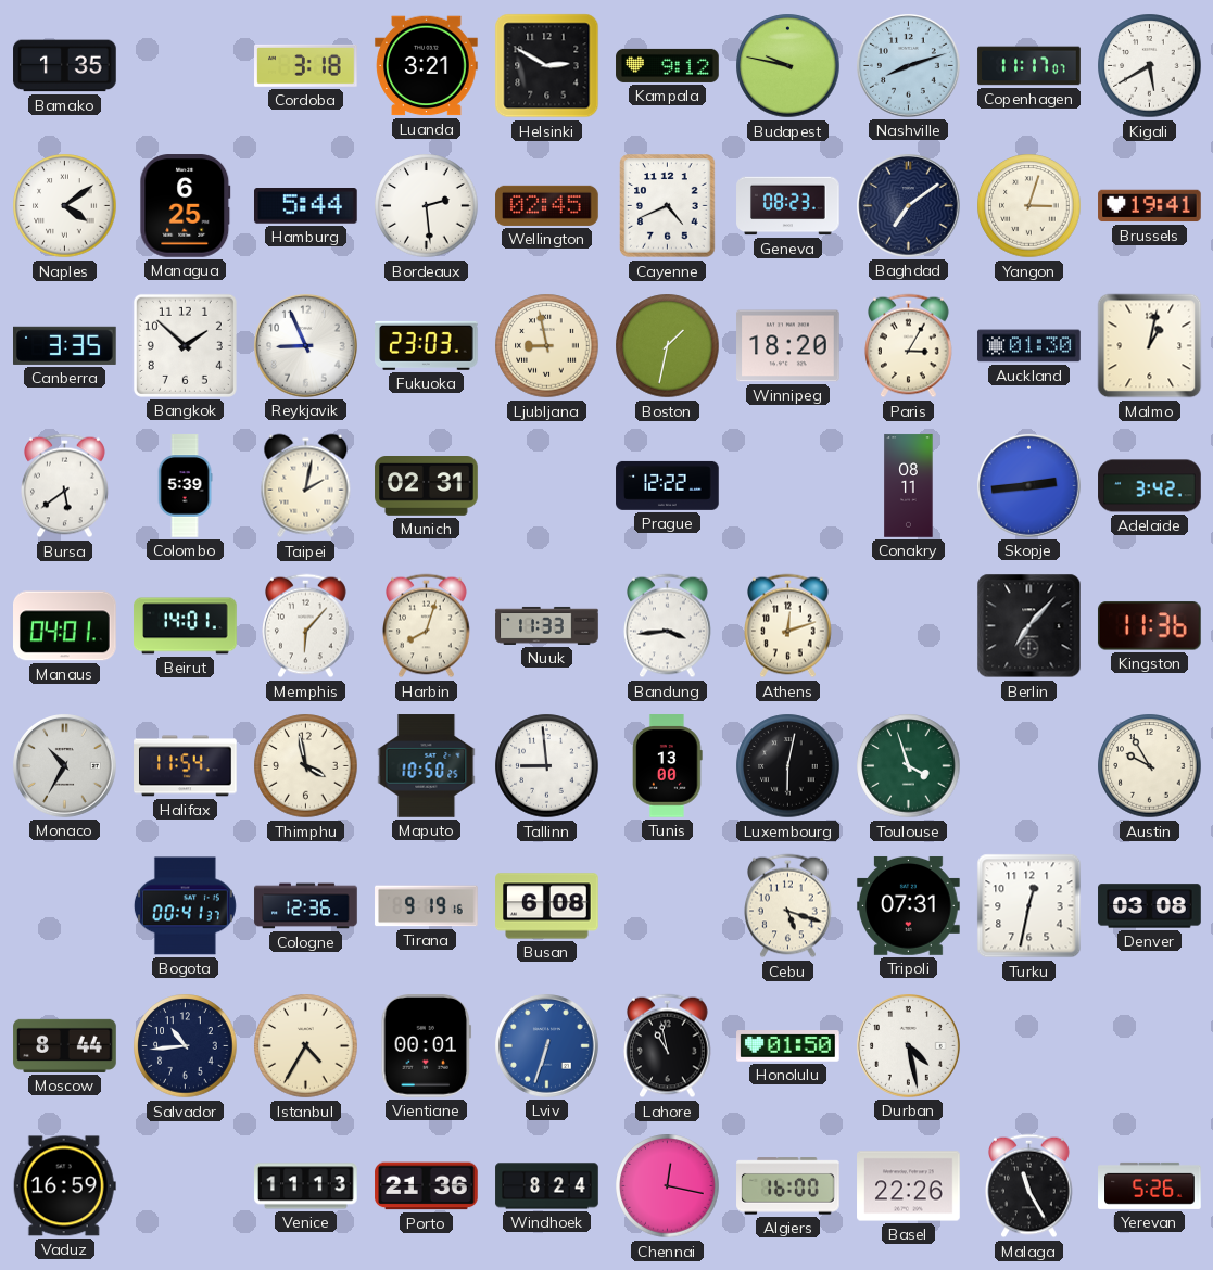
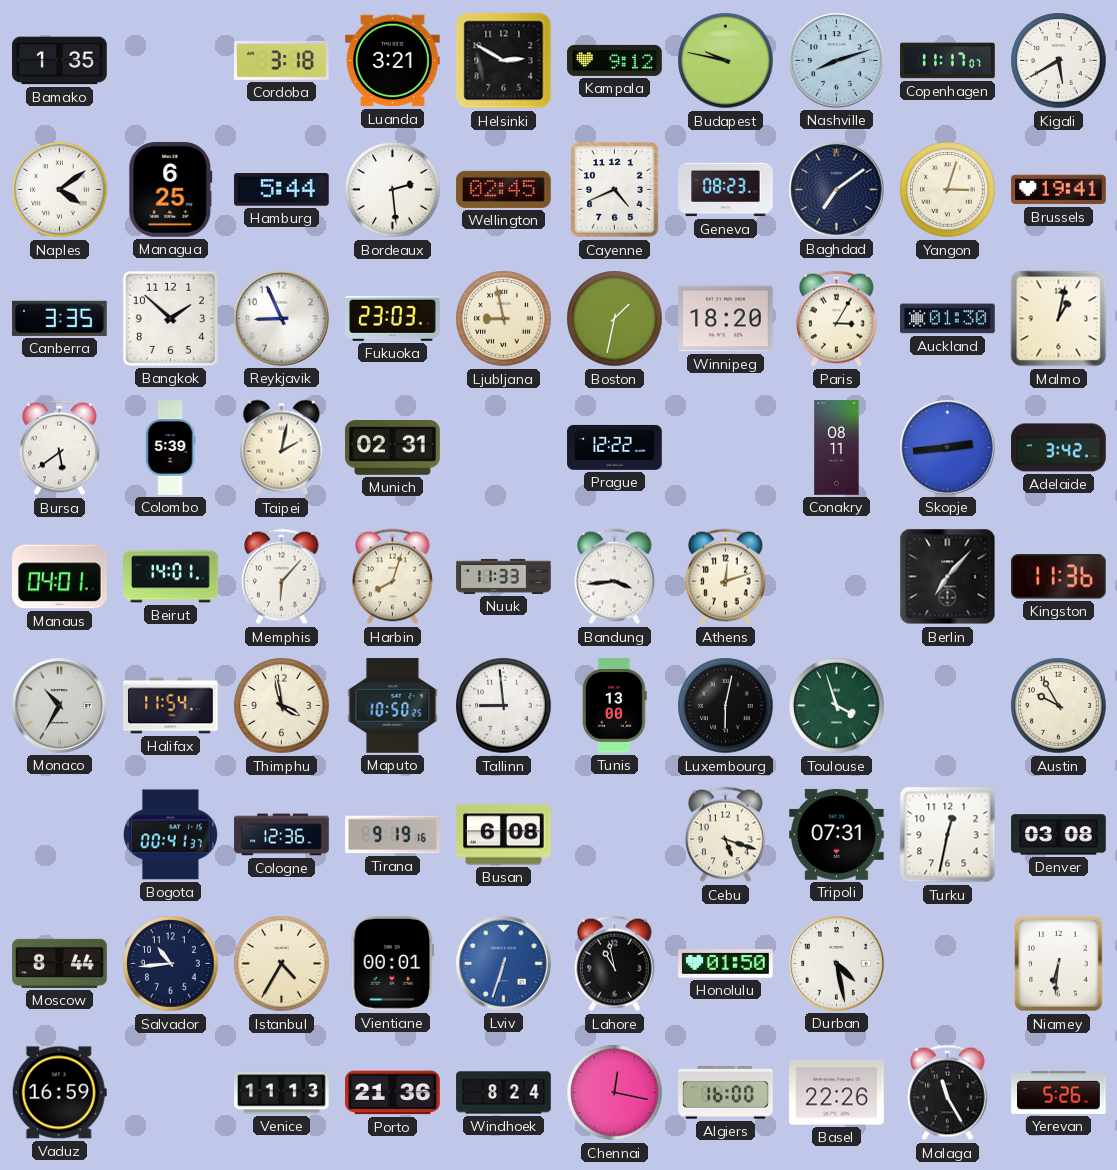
Niamey: none -> 6:31
